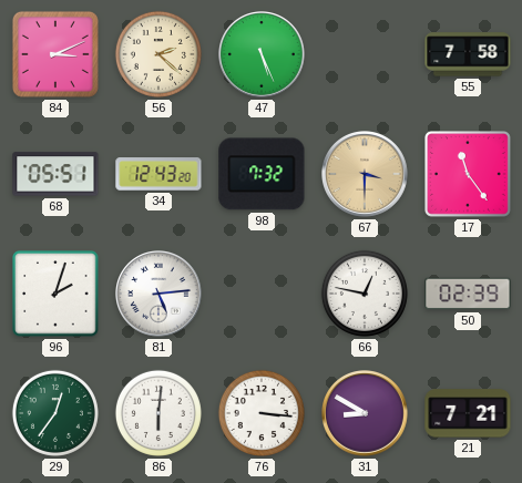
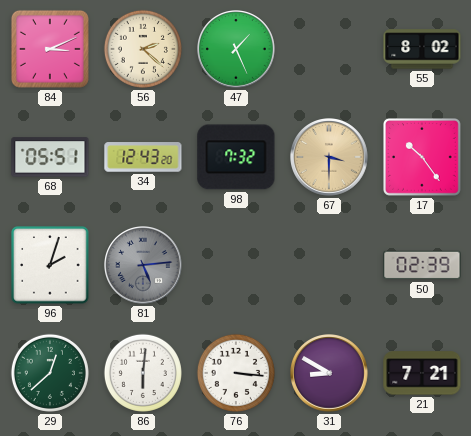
47: 5:26 -> 1:26
55: 7:58 -> 8:02
17: 11:24 -> 10:24
81 dial: white -> grey
66: 12:47 -> none
29: 12:36 -> 12:38
